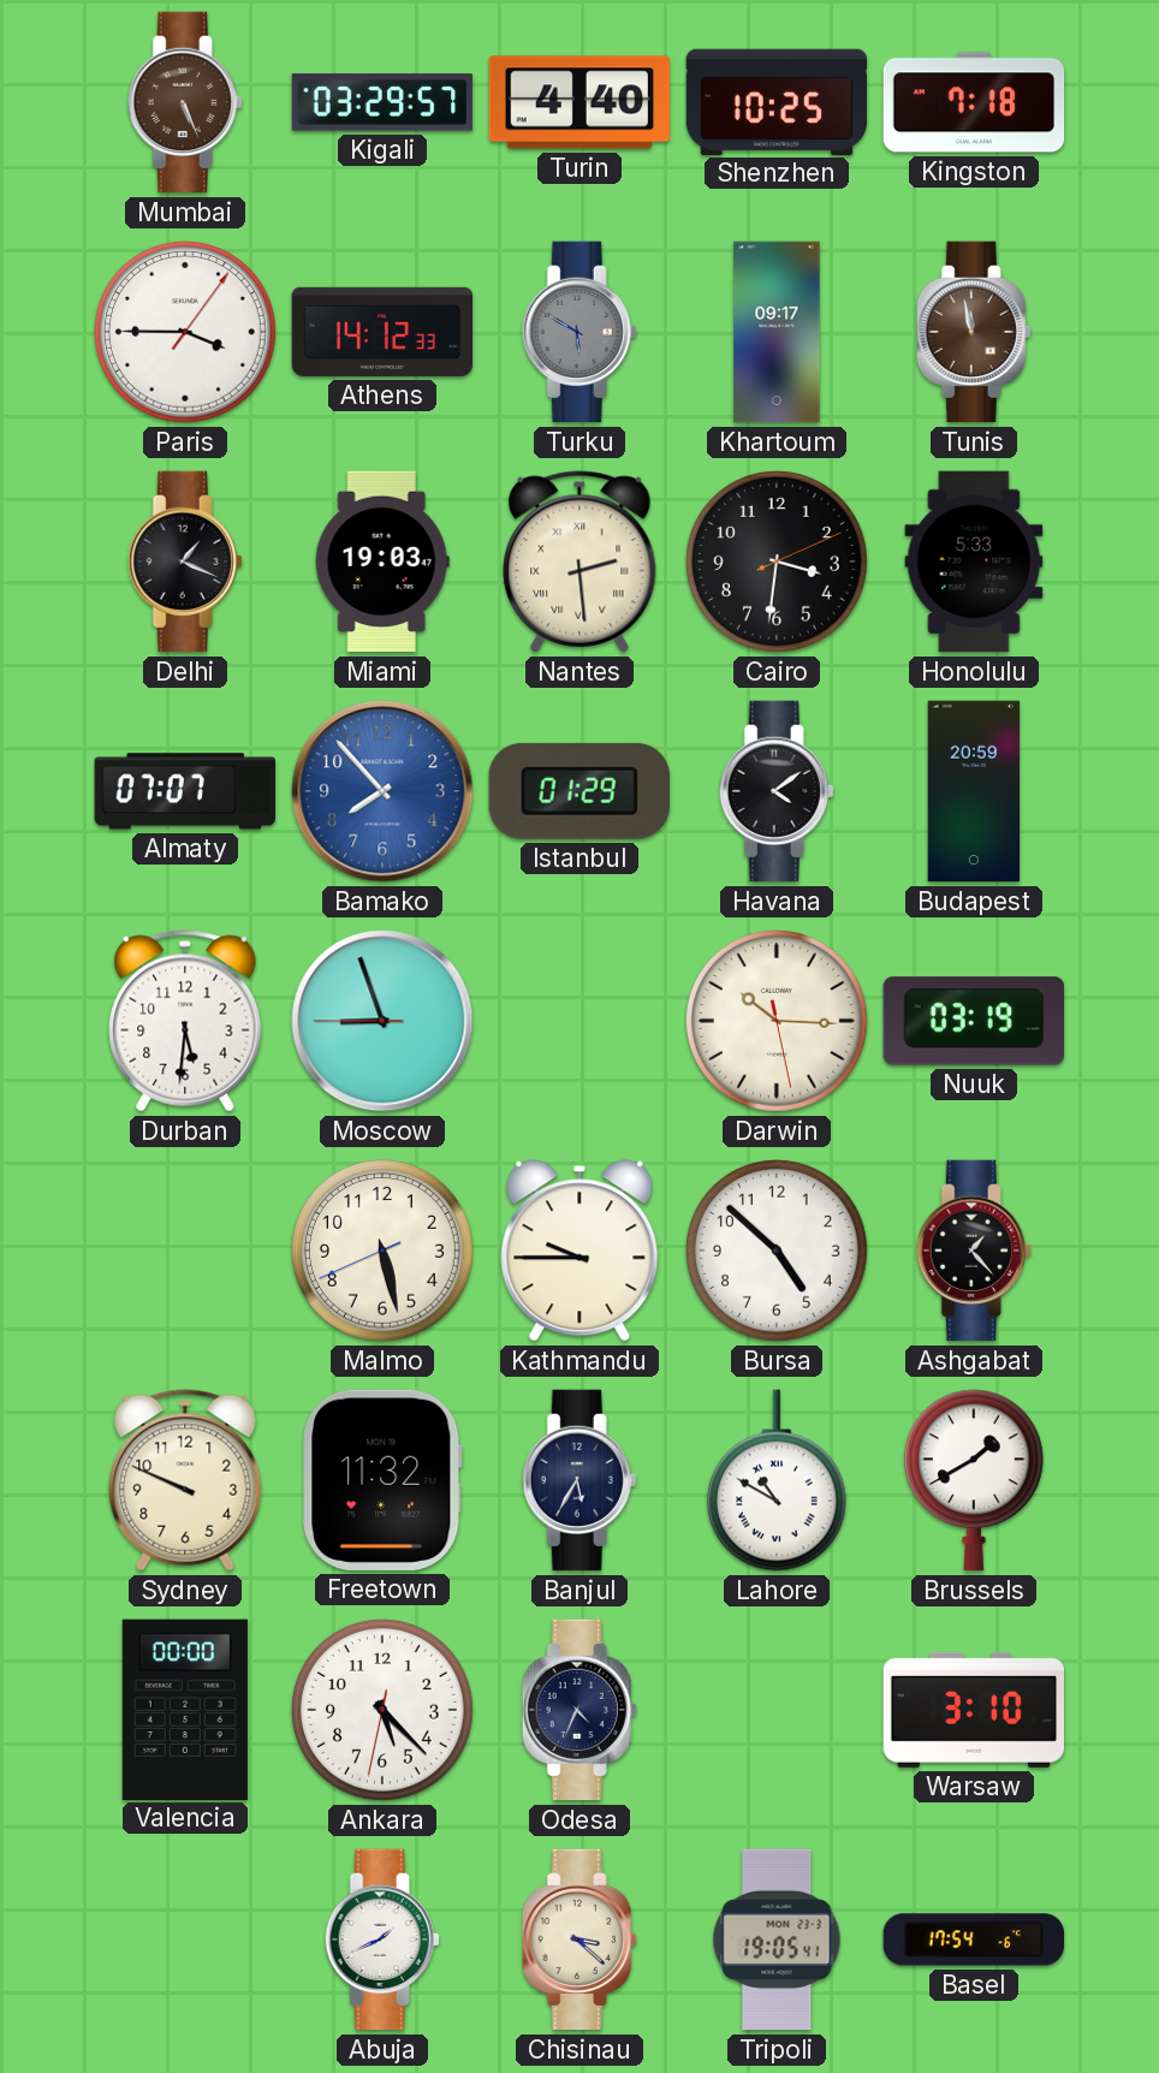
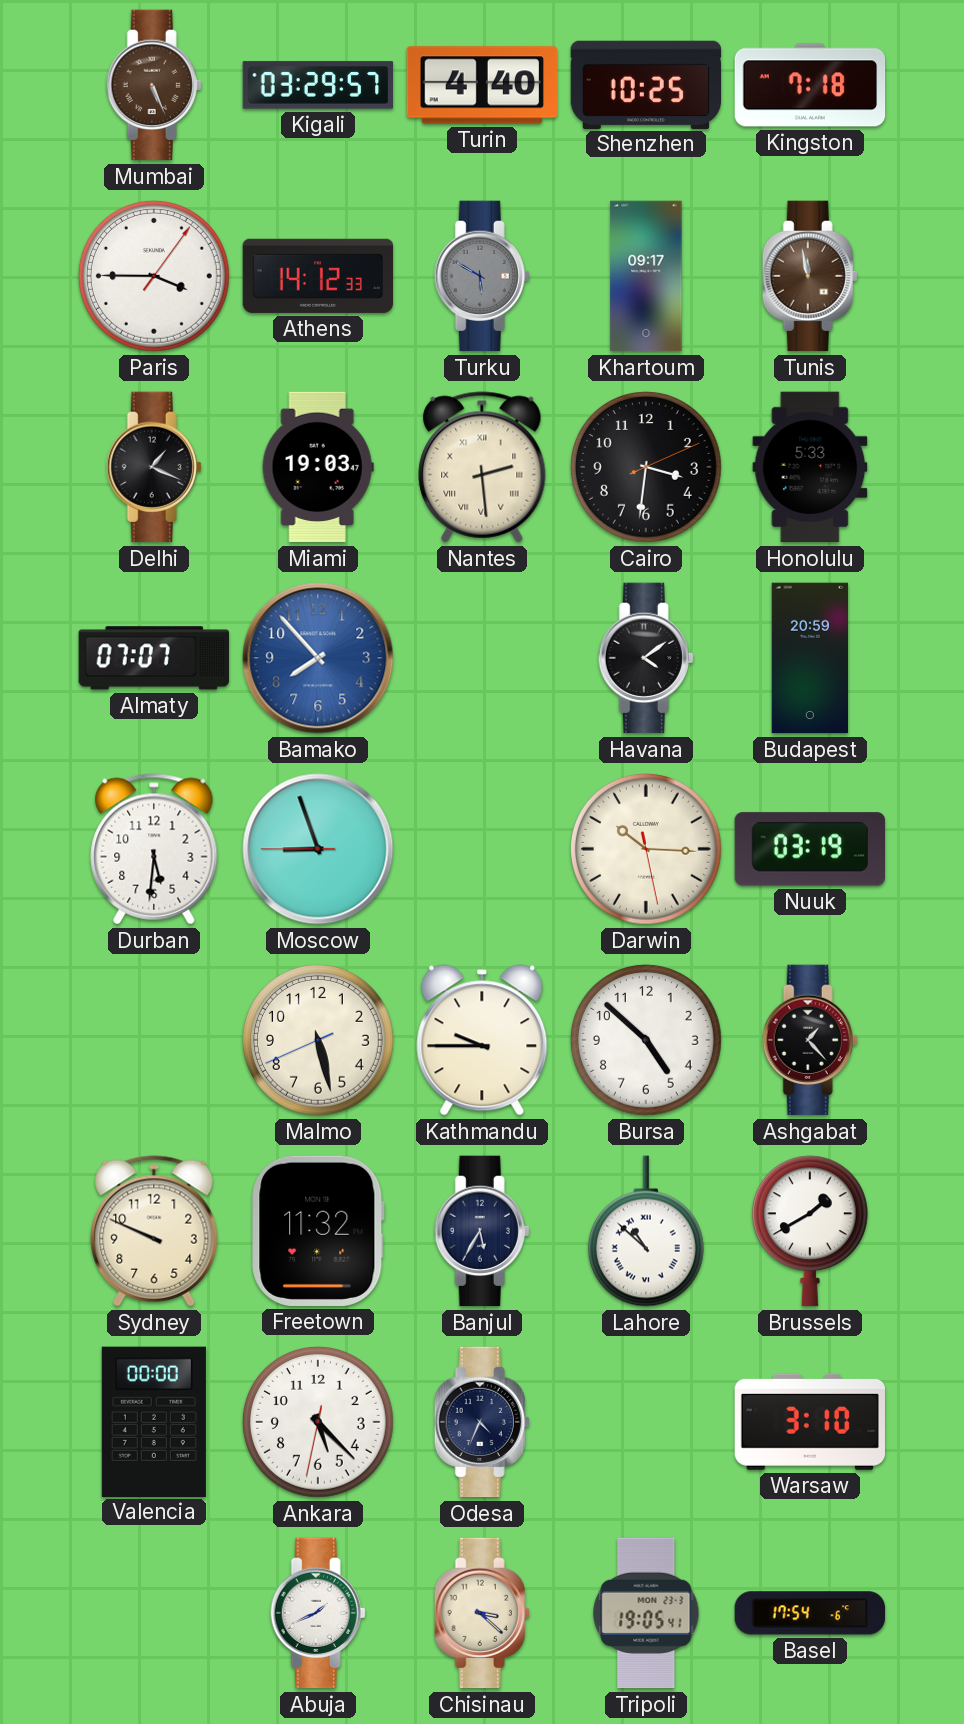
Istanbul: 01:29 -> none
Lahore: 10:50 -> 10:52
